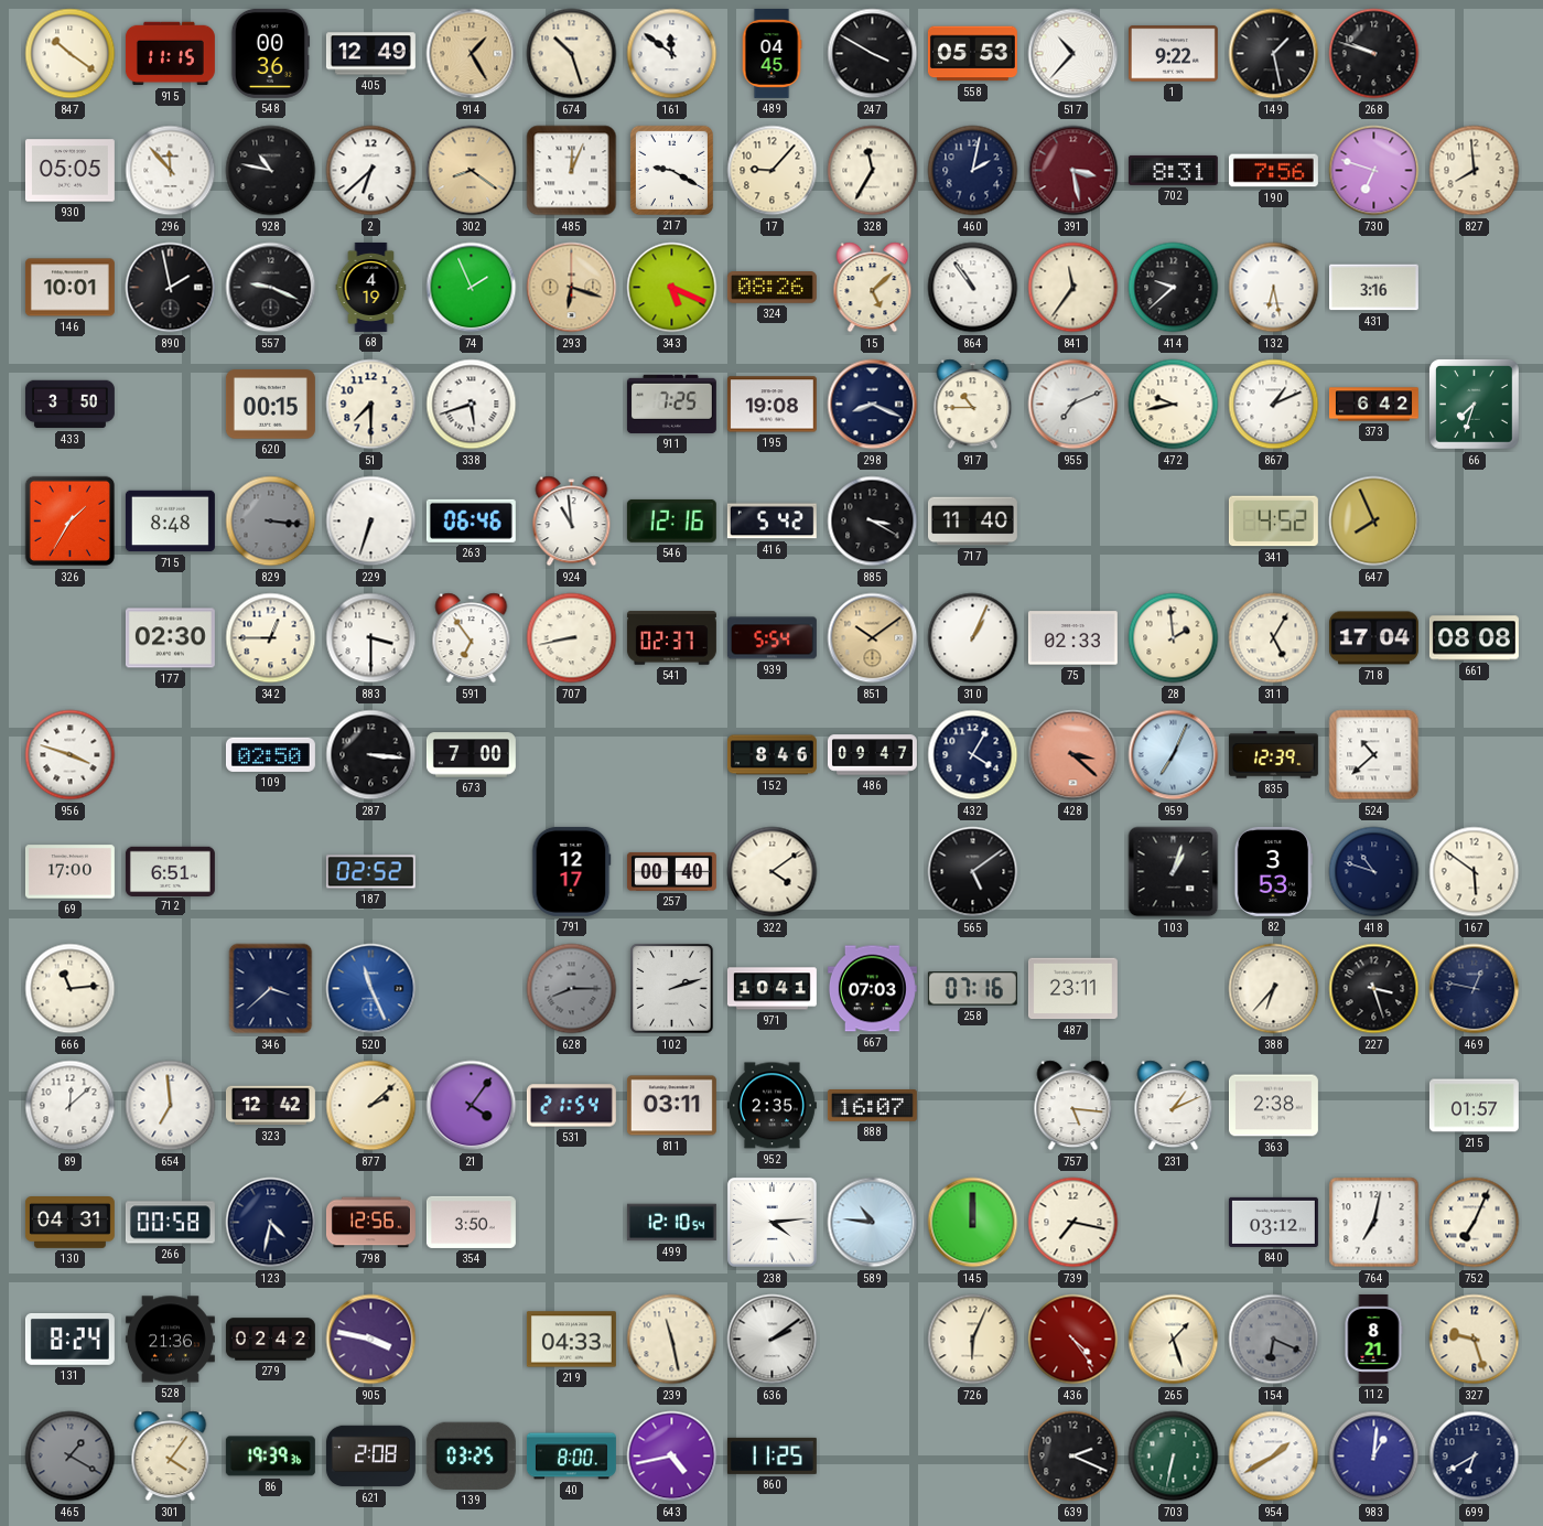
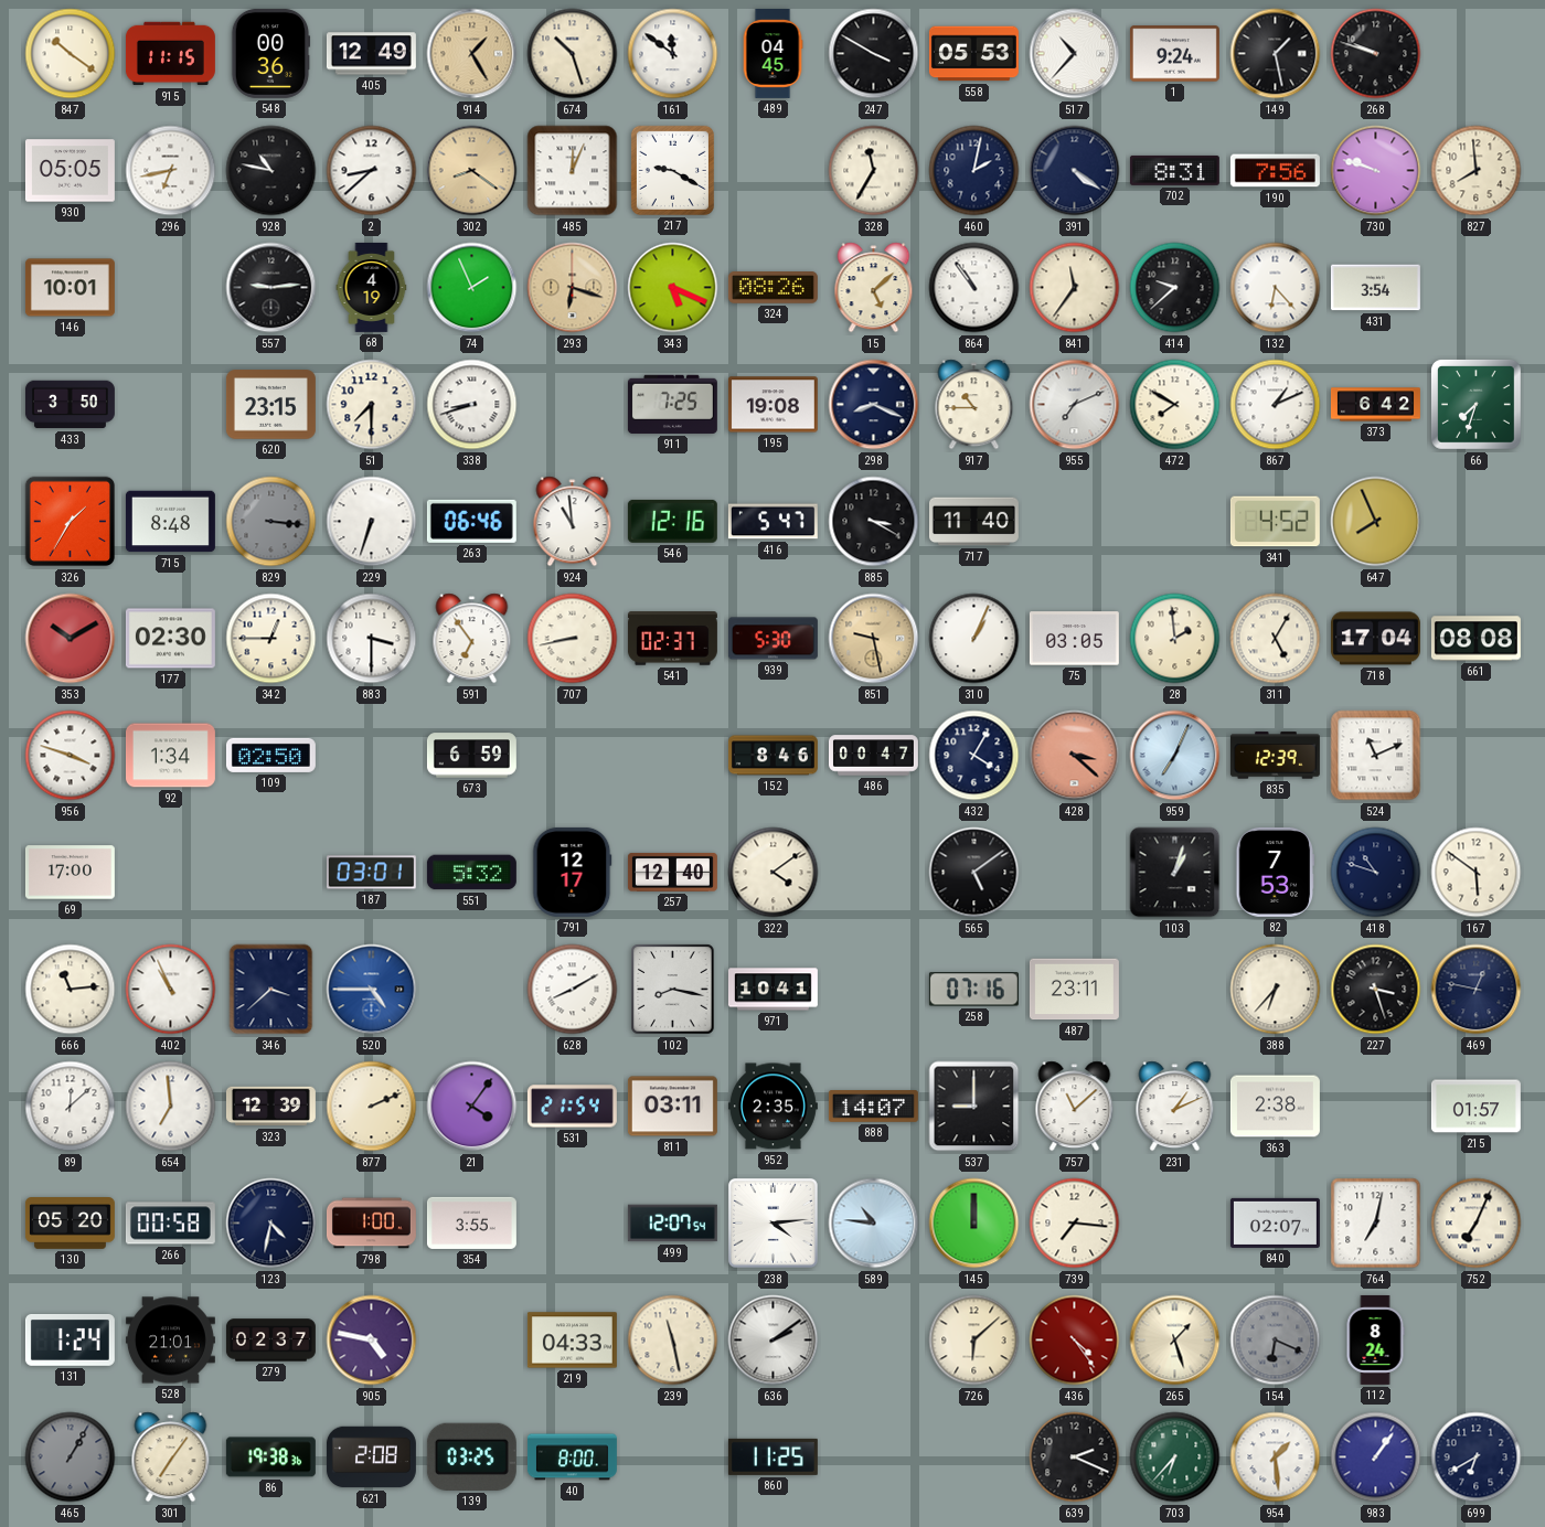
1: 9:22 -> 9:24
296: 11:53 -> 6:43
2: 6:38 -> 8:38
17: 9:07 -> none
391: 3:28 -> 4:21
391 dial: burgundy -> navy
730: 6:48 -> 9:48
890: 1:58 -> none
557: 9:19 -> 9:14
132: 6:28 -> 6:23
431: 3:16 -> 3:54
620: 00:15 -> 23:15
338: 5:42 -> 8:42
472: 9:43 -> 7:50
416: 5:42 -> 5:47
353: none -> 10:10
939: 5:54 -> 5:30
851: 10:09 -> 9:28
75: 02:33 -> 03:05
92: none -> 1:34
287: 3:16 -> none
673: 7:00 -> 6:59
486: 09:47 -> 00:47
524: 10:38 -> 11:11
712: 6:51 -> none
187: 02:52 -> 03:01
551: none -> 5:32
257: 00:40 -> 12:40
82: 3:53 -> 7:53
402: none -> 10:56
520: 11:26 -> 4:45
628: 8:15 -> 8:10
628 dial: grey -> white
102: 2:12 -> 8:17
667: 07:03 -> none
323: 12:42 -> 12:39
877: 2:08 -> 2:11
888: 16:07 -> 14:07
537: none -> 9:00
757: 5:16 -> 11:08
130: 04:31 -> 05:20
798: 12:56 -> 1:00
354: 3:50 -> 3:55
499: 12:10 -> 12:07
739: 7:17 -> 7:16
840: 03:12 -> 02:07
131: 8:24 -> 1:24
528: 21:36 -> 21:01
279: 02:42 -> 02:37
905: 3:47 -> 4:47
726: 6:04 -> 6:08
112: 8:21 -> 8:24
327: 9:27 -> none
465: 1:20 -> 1:05
301: 4:06 -> 7:06
86: 19:39 -> 19:38
643: 4:43 -> none
703: 6:32 -> 6:37
954: 1:40 -> 1:29
983: 1:01 -> 1:06
